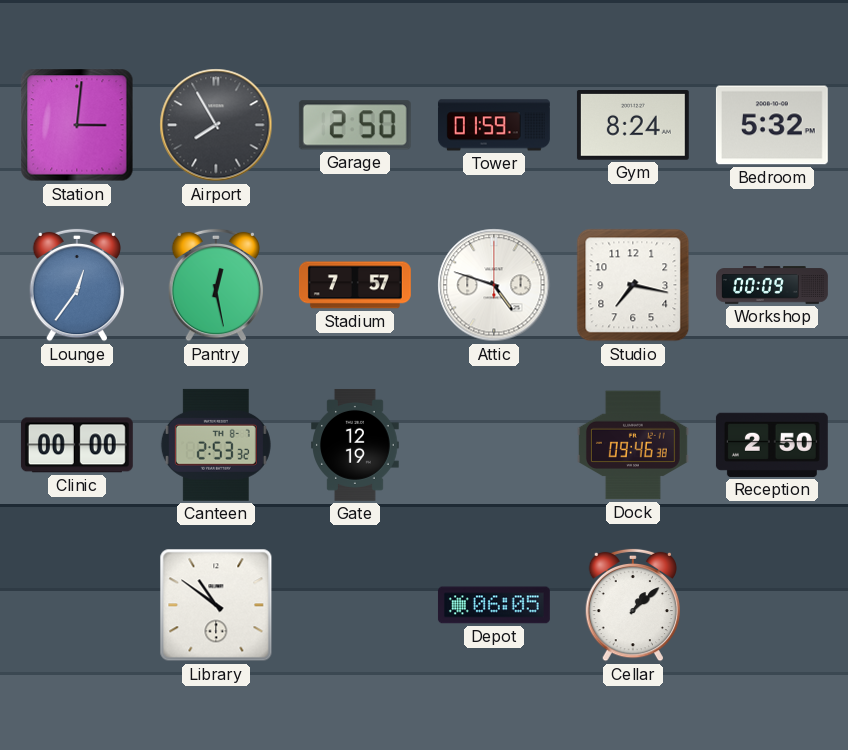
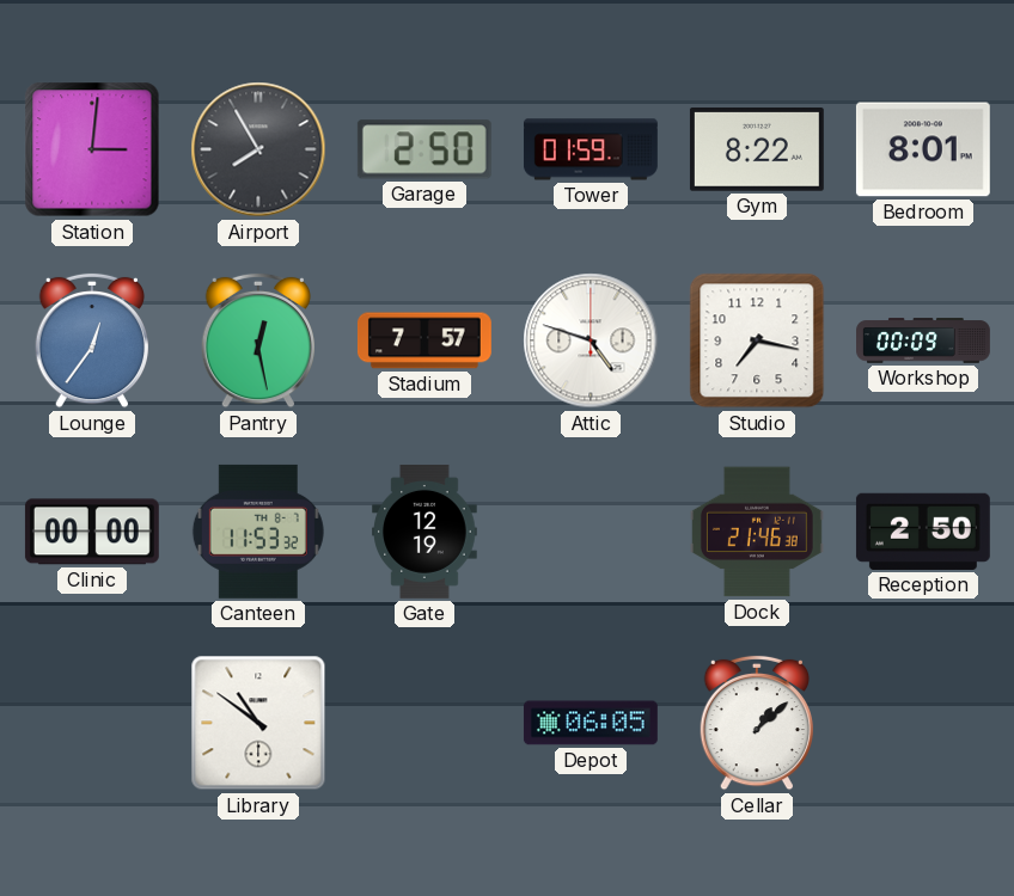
Gym: 8:24 -> 8:22
Bedroom: 5:32 -> 8:01
Canteen: 2:53 -> 11:53
Dock: 09:46 -> 21:46
